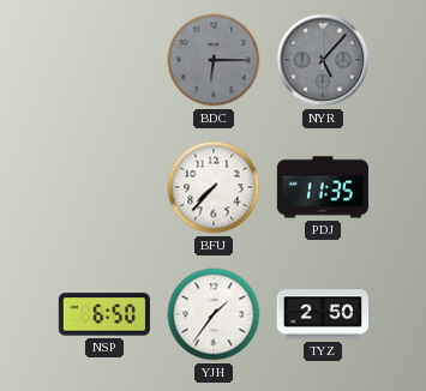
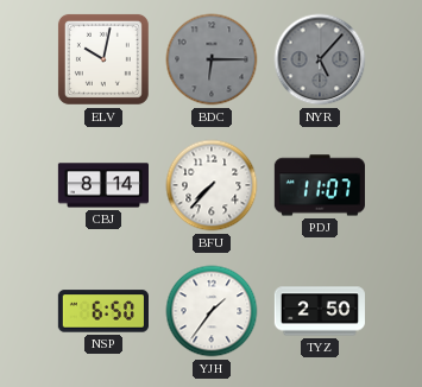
ELV: none -> 10:02
CBJ: none -> 8:14
PDJ: 11:35 -> 11:07
